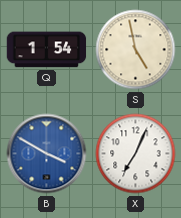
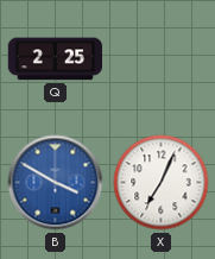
Q: 1:54 -> 2:25
S: 4:58 -> none
